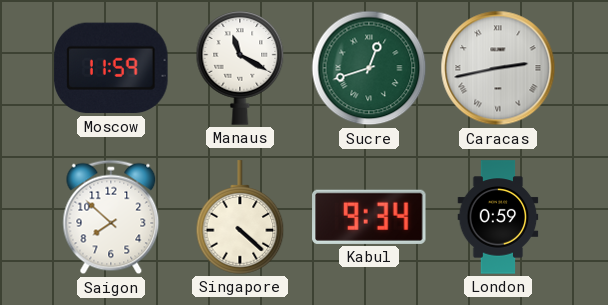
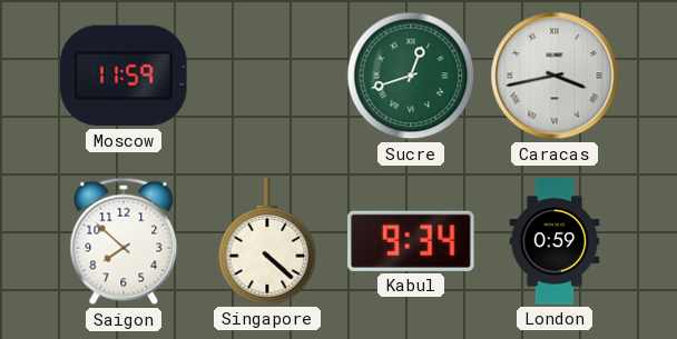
Manaus: 11:20 -> none
Caracas: 2:43 -> 3:43
